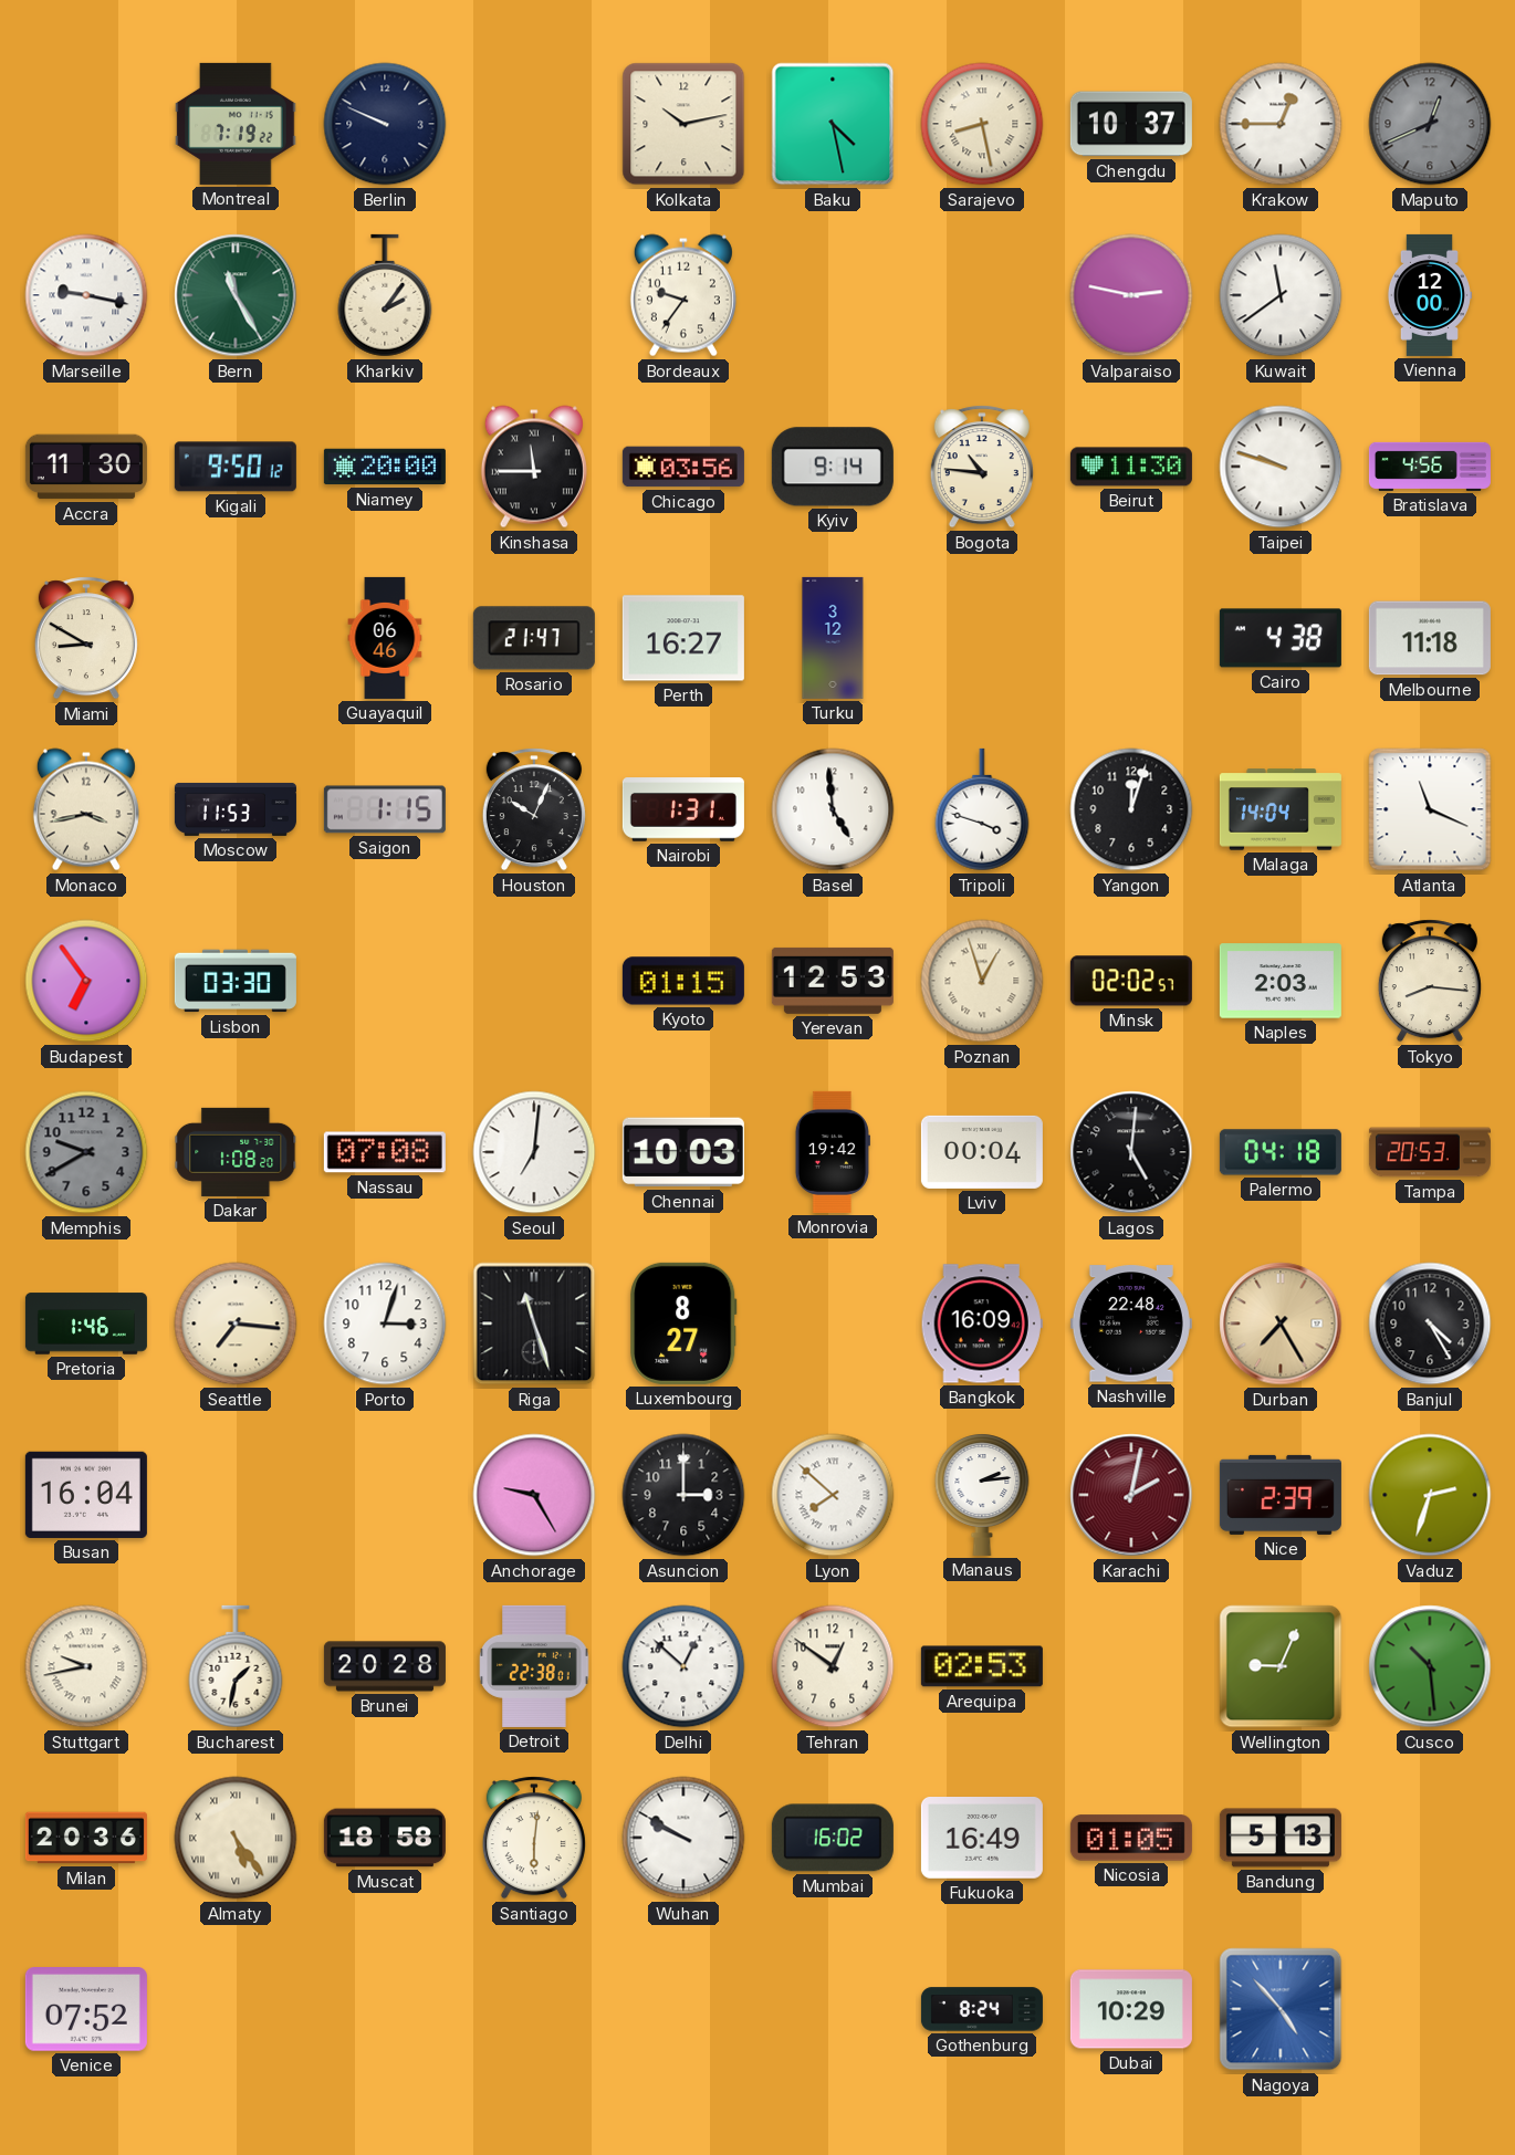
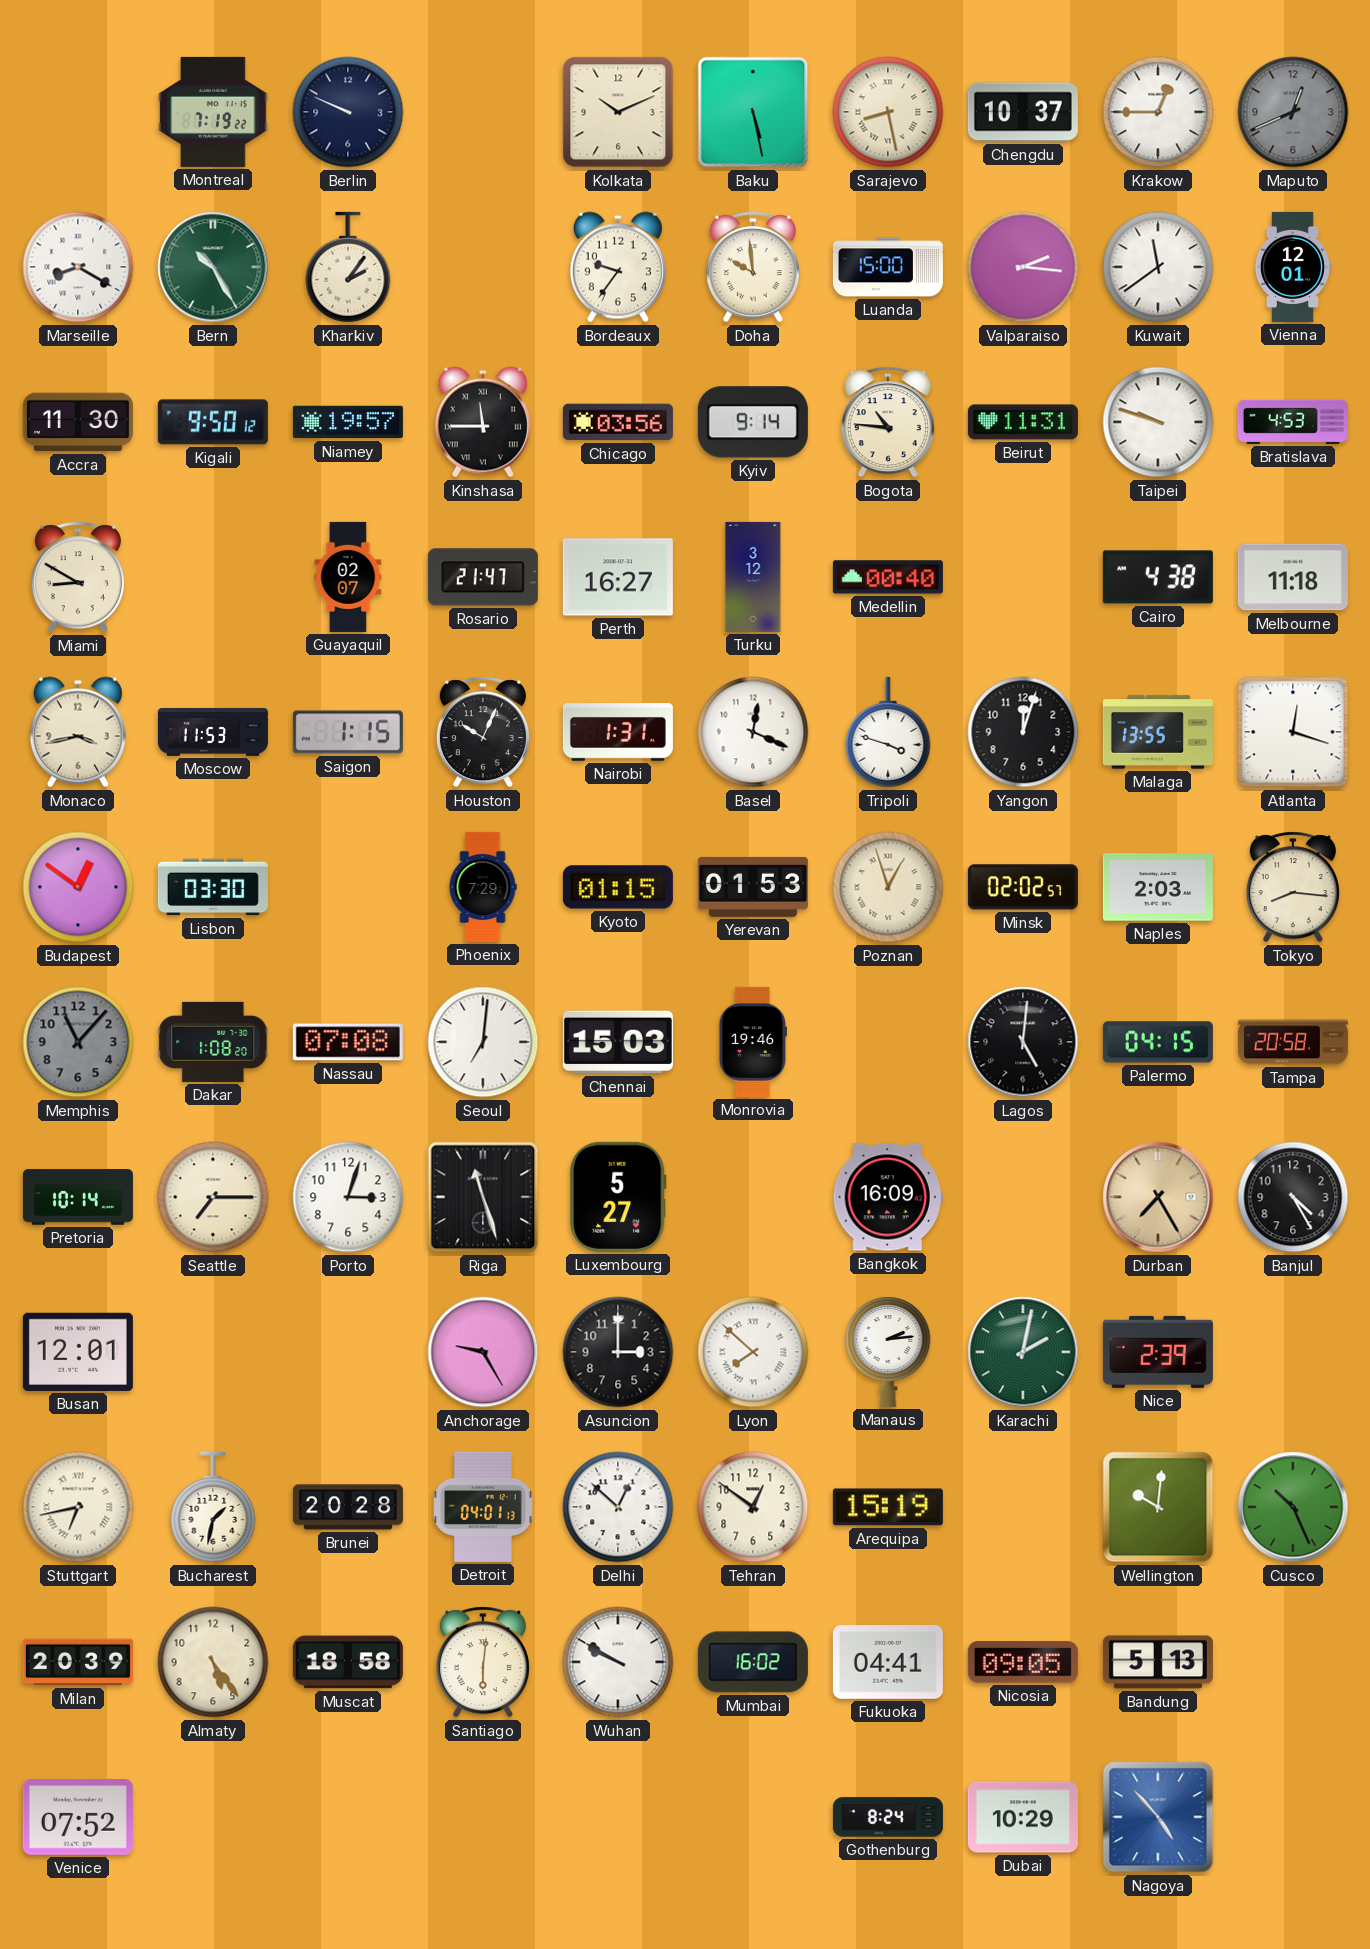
Kolkata: 10:13 -> 10:11
Baku: 4:28 -> 5:28
Marseille: 9:17 -> 8:20
Bern: 11:25 -> 10:25
Doha: none -> 9:59
Luanda: none -> 15:00
Valparaiso: 2:47 -> 2:16
Vienna: 12:00 -> 12:01
Niamey: 20:00 -> 19:57
Beirut: 11:30 -> 11:31
Bratislava: 4:56 -> 4:53
Guayaquil: 06:46 -> 02:07
Medellin: none -> 00:40
Basel: 4:59 -> 12:19
Malaga: 14:04 -> 13:55
Atlanta: 11:19 -> 12:18
Budapest: 6:54 -> 12:51
Phoenix: none -> 7:29
Yerevan: 12:53 -> 01:53
Memphis: 9:40 -> 11:07
Chennai: 10:03 -> 15:03
Monrovia: 19:42 -> 19:46
Lviv: 00:04 -> none
Palermo: 04:18 -> 04:15
Tampa: 20:53 -> 20:58
Pretoria: 1:46 -> 10:14
Seattle: 7:16 -> 7:15
Luxembourg: 8:27 -> 5:27
Nashville: 22:48 -> none
Busan: 16:04 -> 12:01
Karachi dial: burgundy -> green
Vaduz: 2:33 -> none
Stuttgart: 9:43 -> 6:43
Detroit: 22:38 -> 04:01
Arequipa: 02:53 -> 15:19
Wellington: 9:04 -> 10:01
Cusco: 10:29 -> 10:26
Milan: 20:36 -> 20:39
Almaty numerals: Roman -> Arabic
Fukuoka: 16:49 -> 04:41
Nicosia: 01:05 -> 09:05
